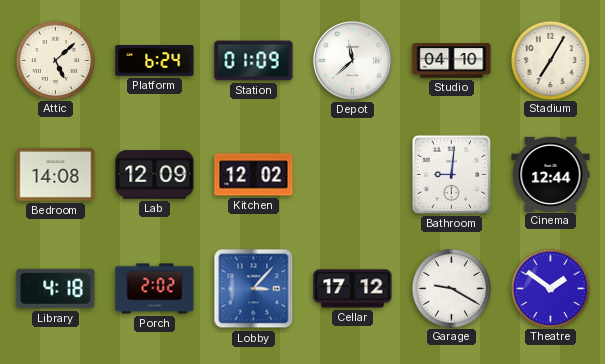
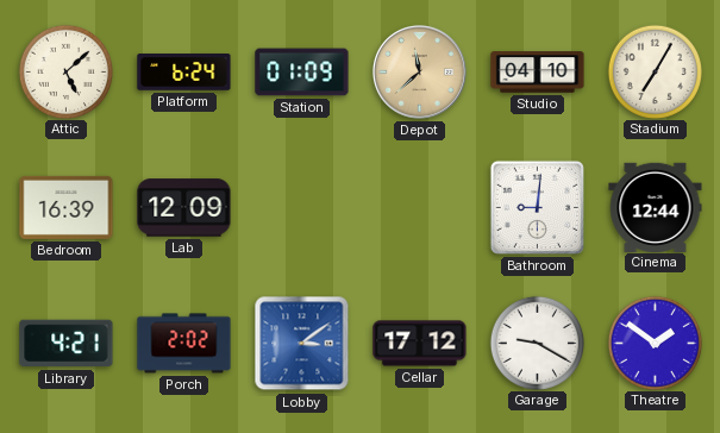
Depot dial: white -> champagne
Bedroom: 14:08 -> 16:39
Kitchen: 12:02 -> none
Library: 4:18 -> 4:21
Lobby: 3:07 -> 3:09
